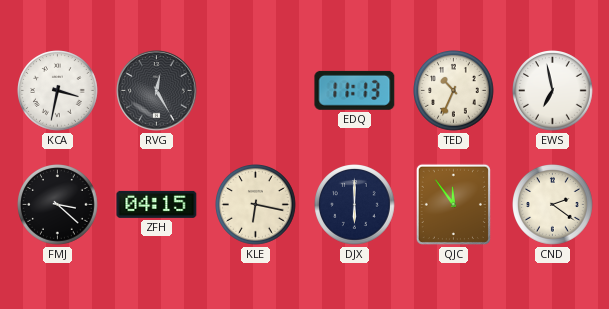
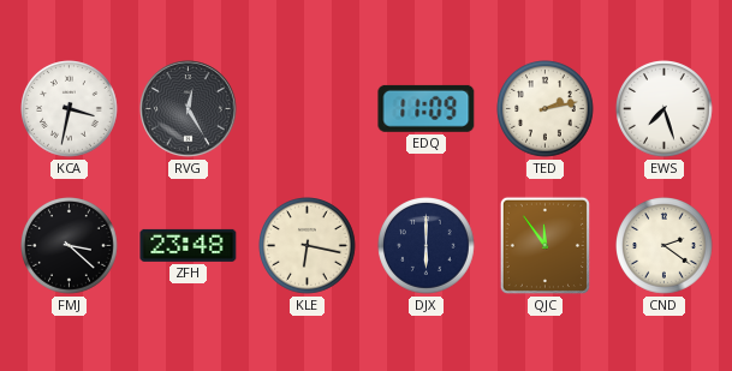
EDQ: 11:13 -> 11:09
TED: 10:34 -> 2:13
EWS: 6:58 -> 7:27
ZFH: 04:15 -> 23:48
